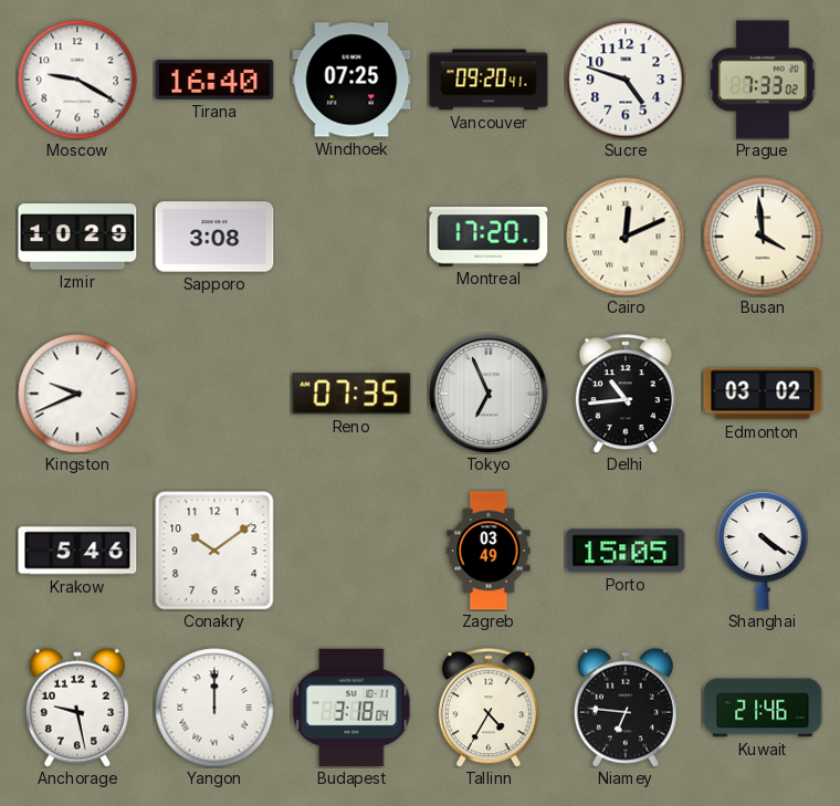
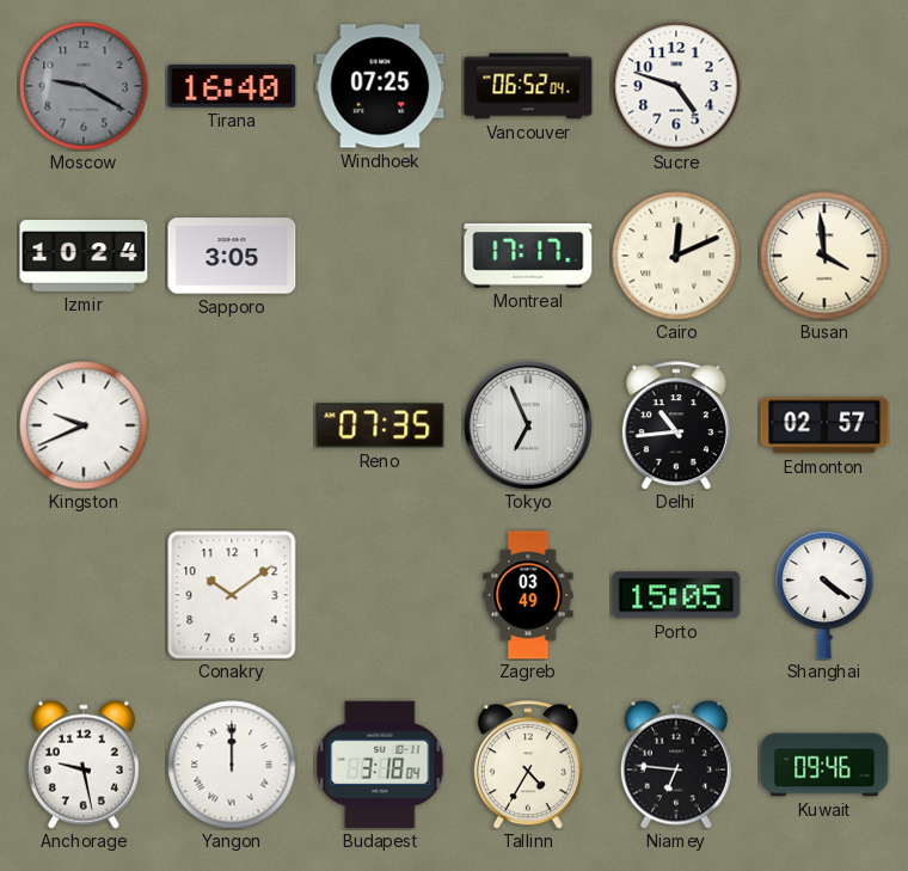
Moscow dial: white -> grey
Vancouver: 09:20 -> 06:52
Prague: 7:33 -> none
Izmir: 10:29 -> 10:24
Sapporo: 3:08 -> 3:05
Montreal: 17:20 -> 17:17
Edmonton: 03:02 -> 02:57
Krakow: 5:46 -> none
Kuwait: 21:46 -> 09:46
